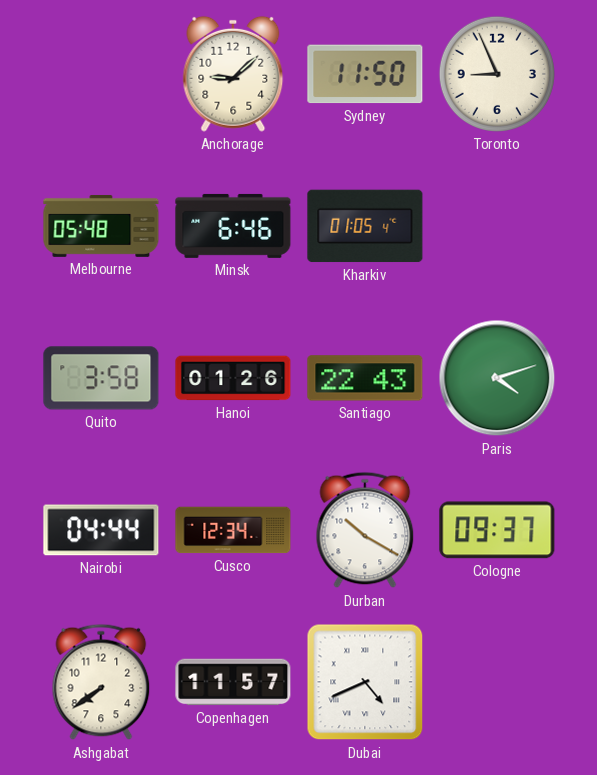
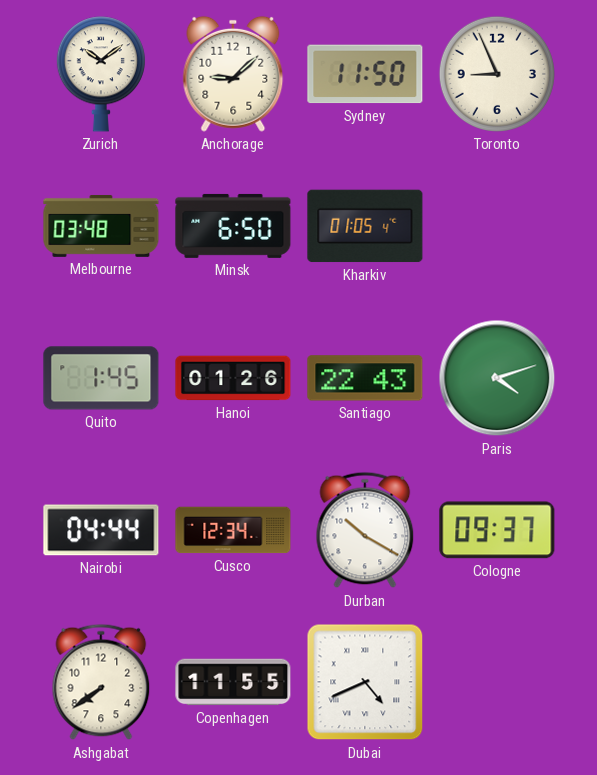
Zurich: none -> 10:09
Melbourne: 05:48 -> 03:48
Minsk: 6:46 -> 6:50
Quito: 3:58 -> 1:45
Copenhagen: 11:57 -> 11:55
